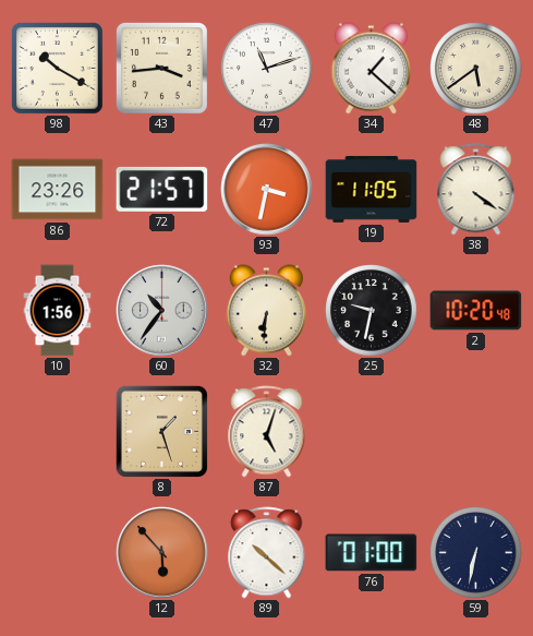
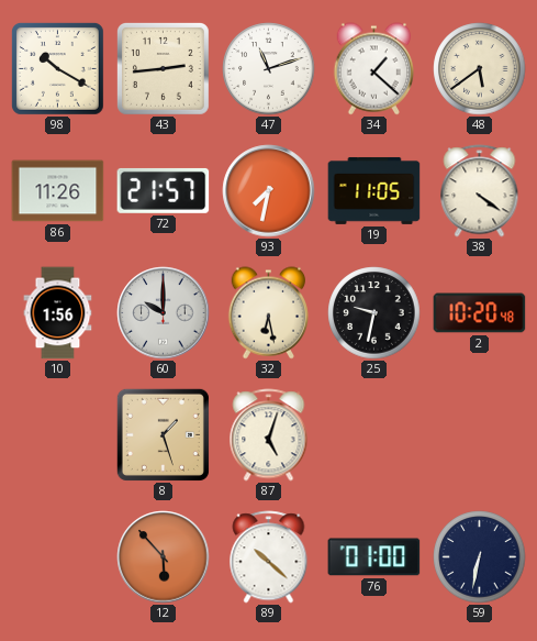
43: 3:44 -> 2:44
86: 23:26 -> 11:26
93: 3:32 -> 7:32
60: 10:36 -> 10:00
32: 6:31 -> 6:28
